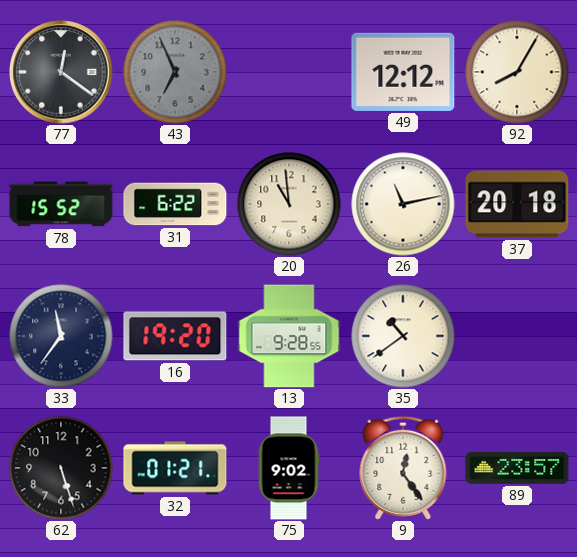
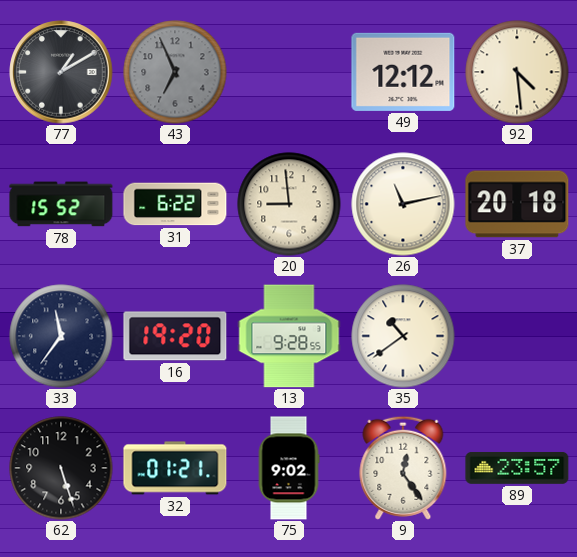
77: 12:21 -> 1:10
92: 8:05 -> 4:29
20: 10:59 -> 8:59
